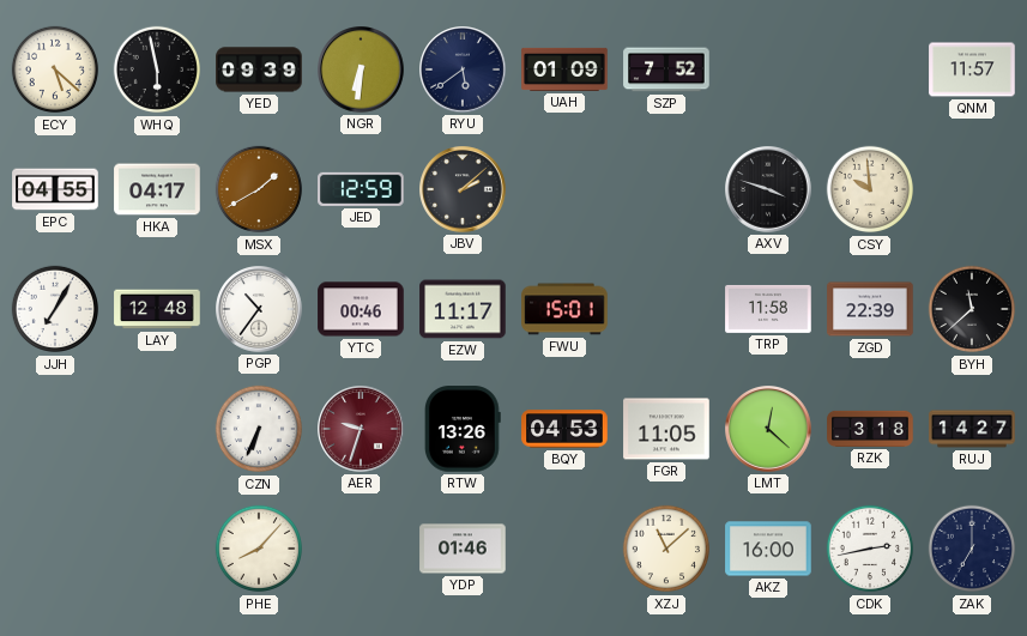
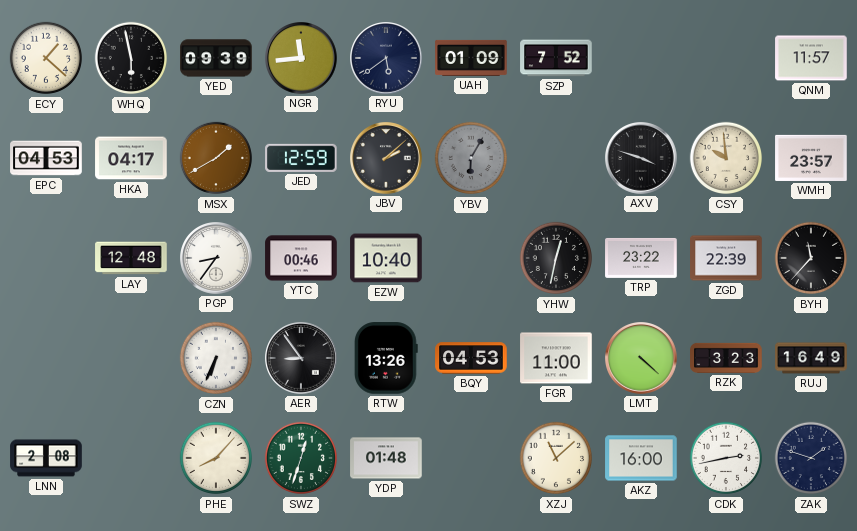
ECY: 5:22 -> 1:22
NGR: 6:31 -> 11:44
EPC: 04:55 -> 04:53
YBV: none -> 6:05
WMH: none -> 23:57
JJH: 7:05 -> none
PGP: 10:36 -> 8:36
EZW: 11:17 -> 10:40
FWU: 15:01 -> none
YHW: none -> 12:32
TRP: 11:58 -> 23:22
BYH: 11:38 -> 11:37
AER: 9:33 -> 8:54
AER dial: burgundy -> black
FGR: 11:05 -> 11:00
LMT: 12:22 -> 4:22
RZK: 3:18 -> 3:23
RUJ: 14:27 -> 16:49
LNN: none -> 2:08
SWZ: none -> 12:33
YDP: 01:46 -> 01:48
ZAK: 7:00 -> 1:48
